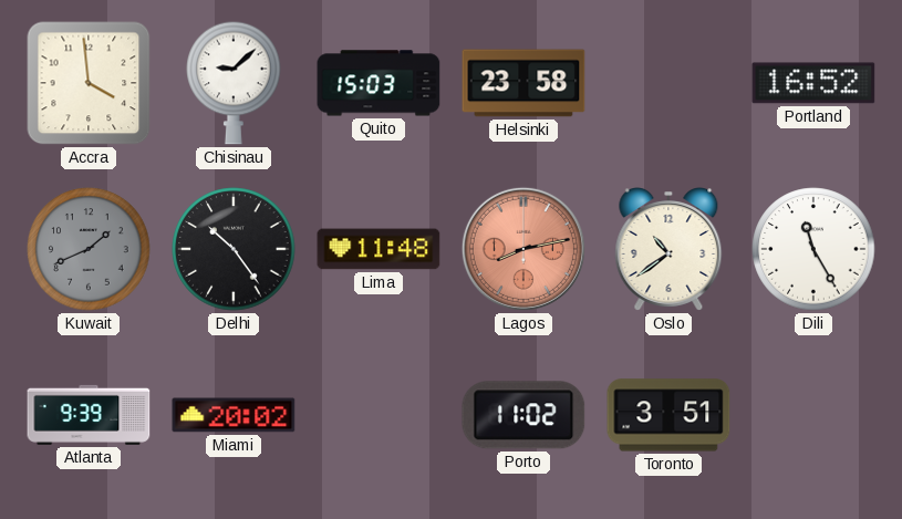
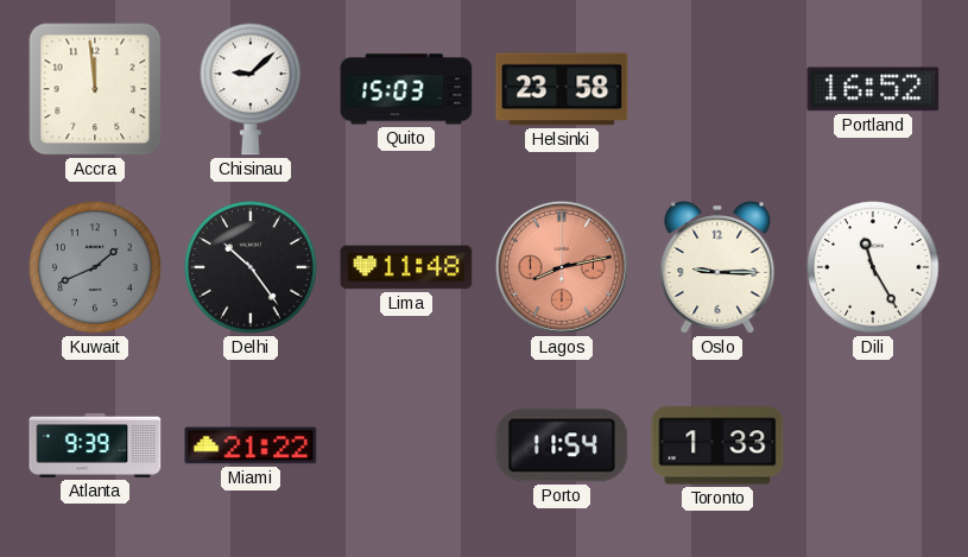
Accra: 3:59 -> 11:59
Oslo: 10:39 -> 9:15
Miami: 20:02 -> 21:22
Porto: 11:02 -> 11:54
Toronto: 3:51 -> 1:33
